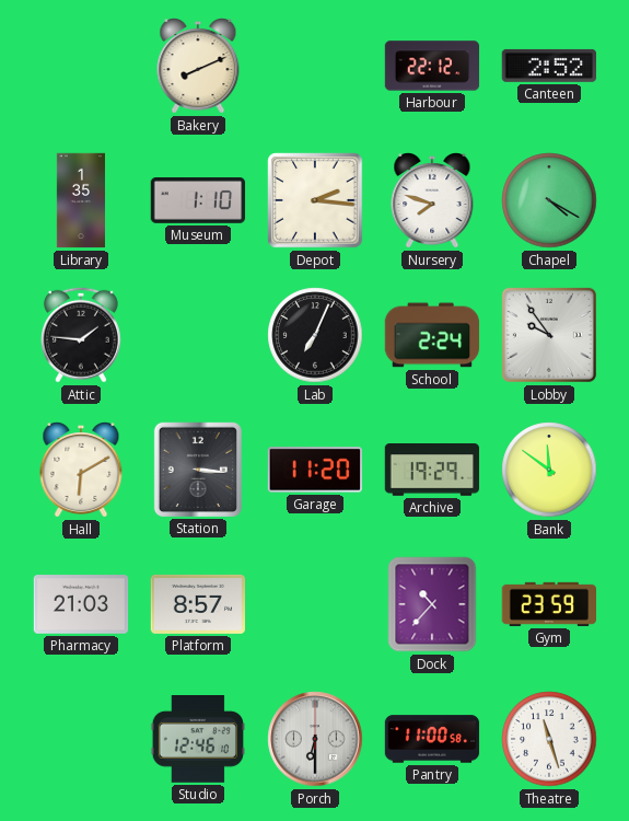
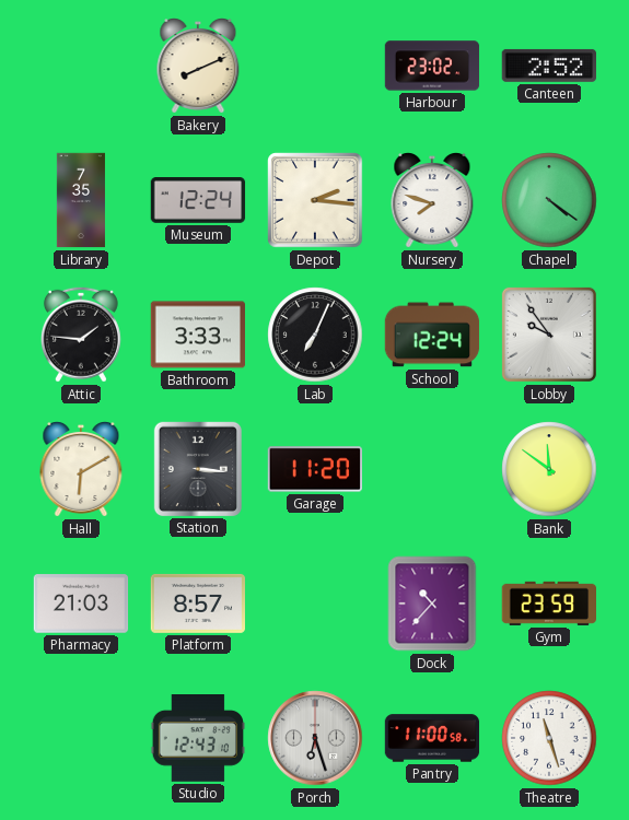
Harbour: 22:12 -> 23:02
Library: 1:35 -> 7:35
Museum: 1:10 -> 12:24
Chapel: 4:20 -> 4:21
Bathroom: none -> 3:33
School: 2:24 -> 12:24
Archive: 19:29 -> none
Studio: 12:46 -> 12:43
Porch: 6:30 -> 6:27
